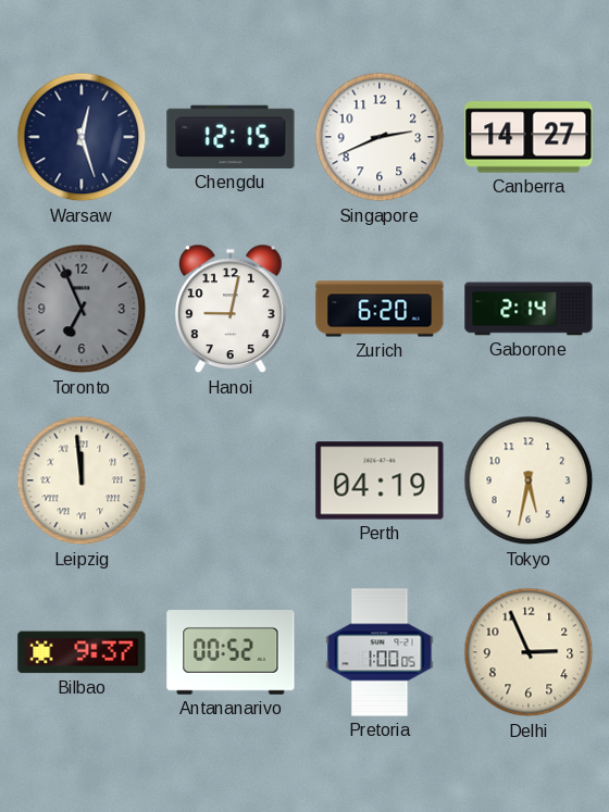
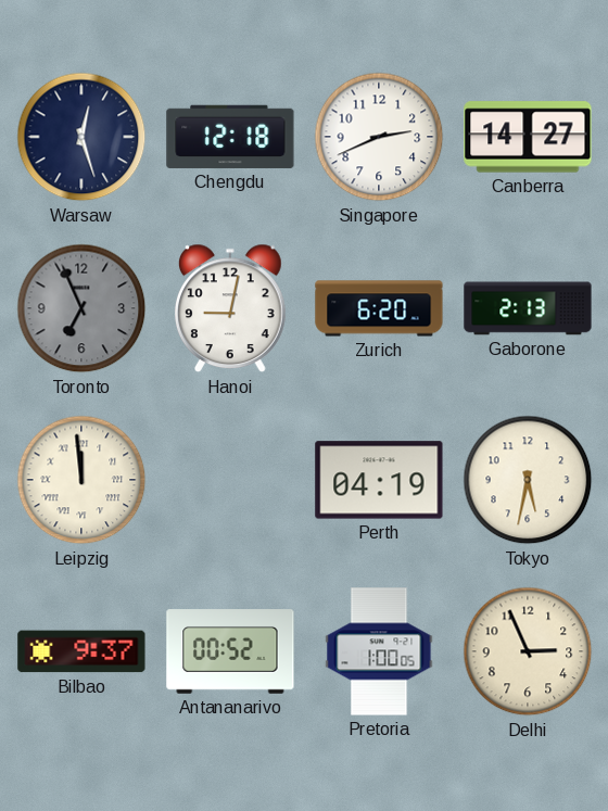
Chengdu: 12:15 -> 12:18
Gaborone: 2:14 -> 2:13
